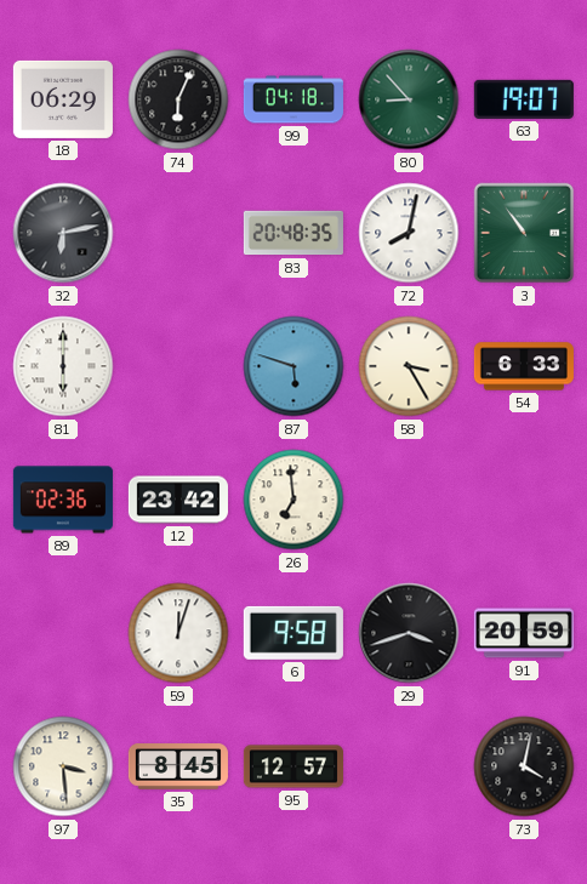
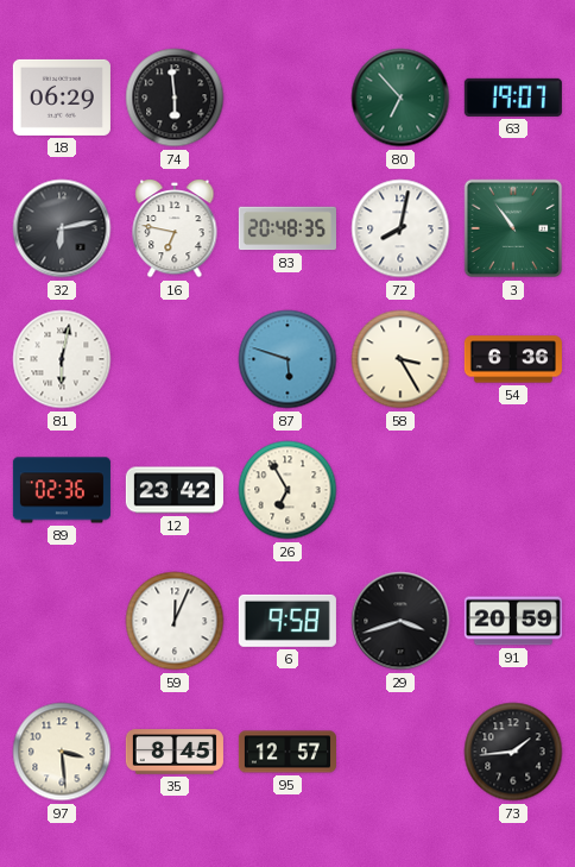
74: 6:04 -> 5:59
99: 04:18 -> none
80: 8:53 -> 6:53
16: none -> 6:47
81: 6:00 -> 6:02
54: 6:33 -> 6:36
26: 6:59 -> 6:55
59: 12:03 -> 12:04
73: 4:02 -> 1:44
